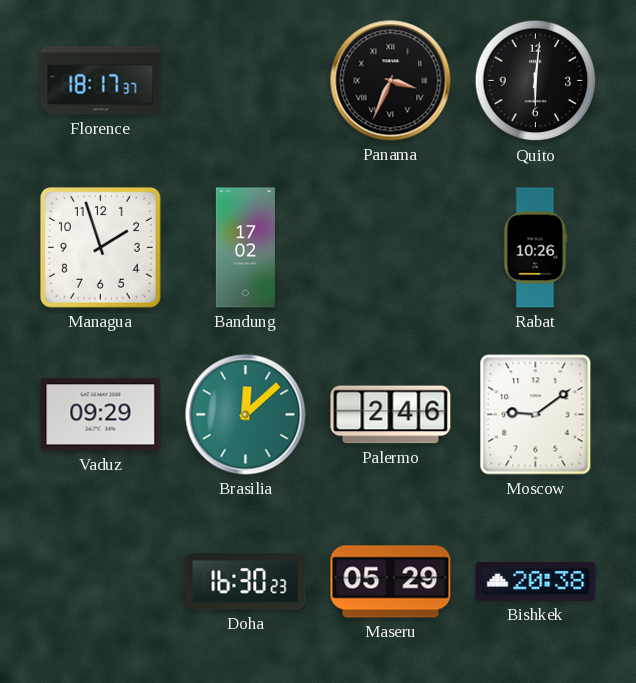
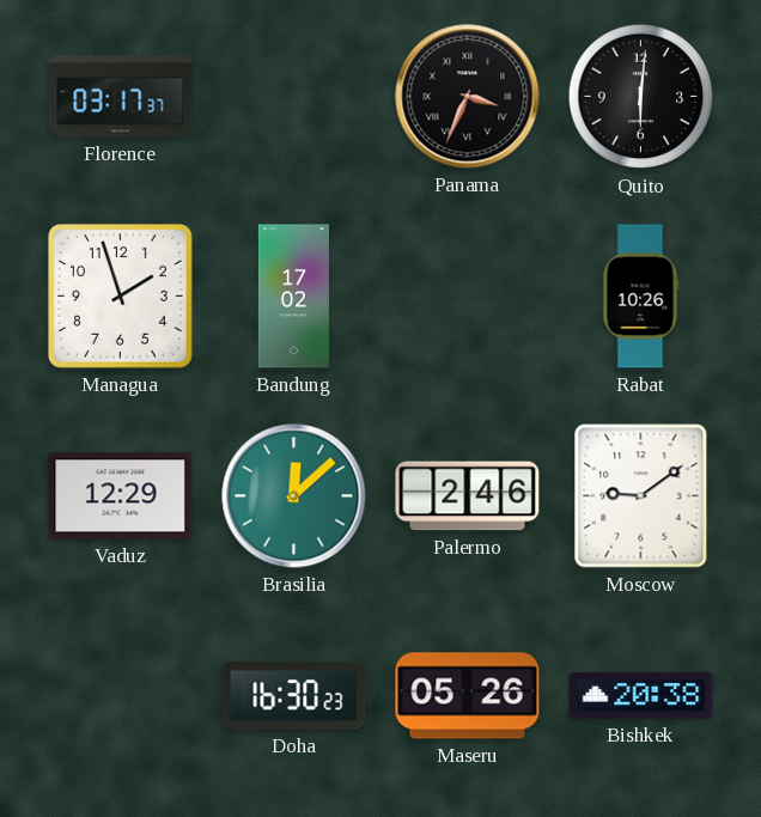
Florence: 18:17 -> 03:17
Vaduz: 09:29 -> 12:29
Maseru: 05:29 -> 05:26
